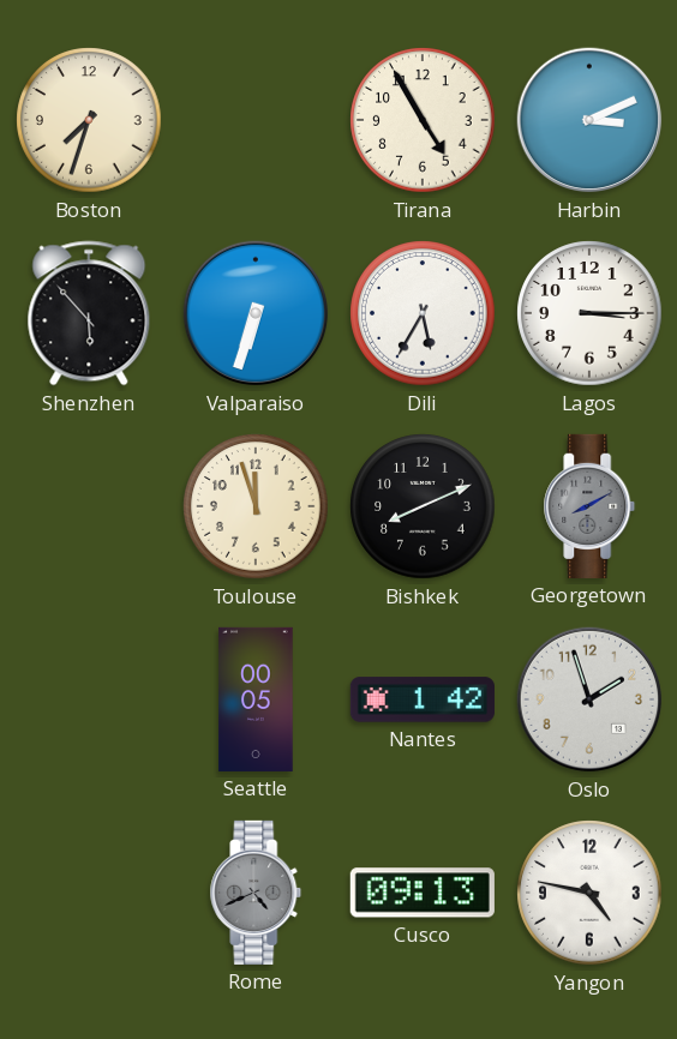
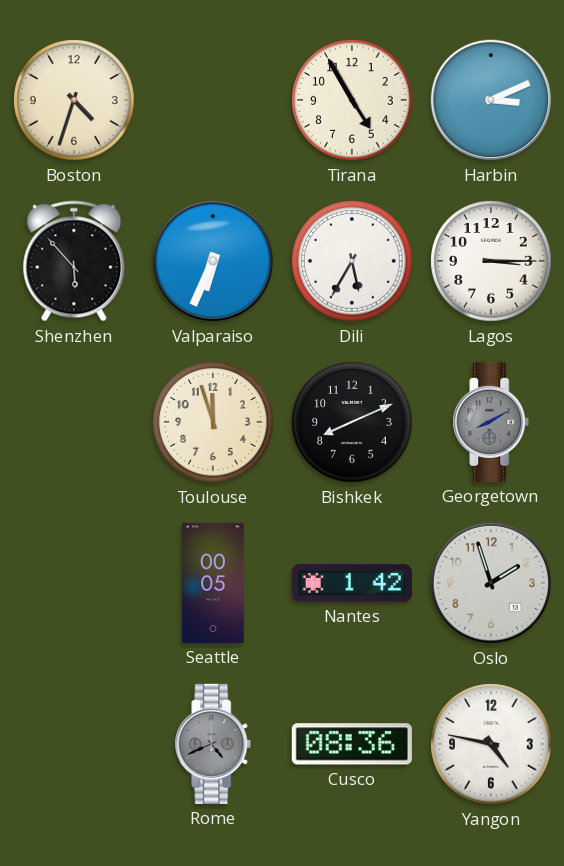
Boston: 7:33 -> 4:33
Valparaiso: 6:33 -> 6:34
Cusco: 09:13 -> 08:36
